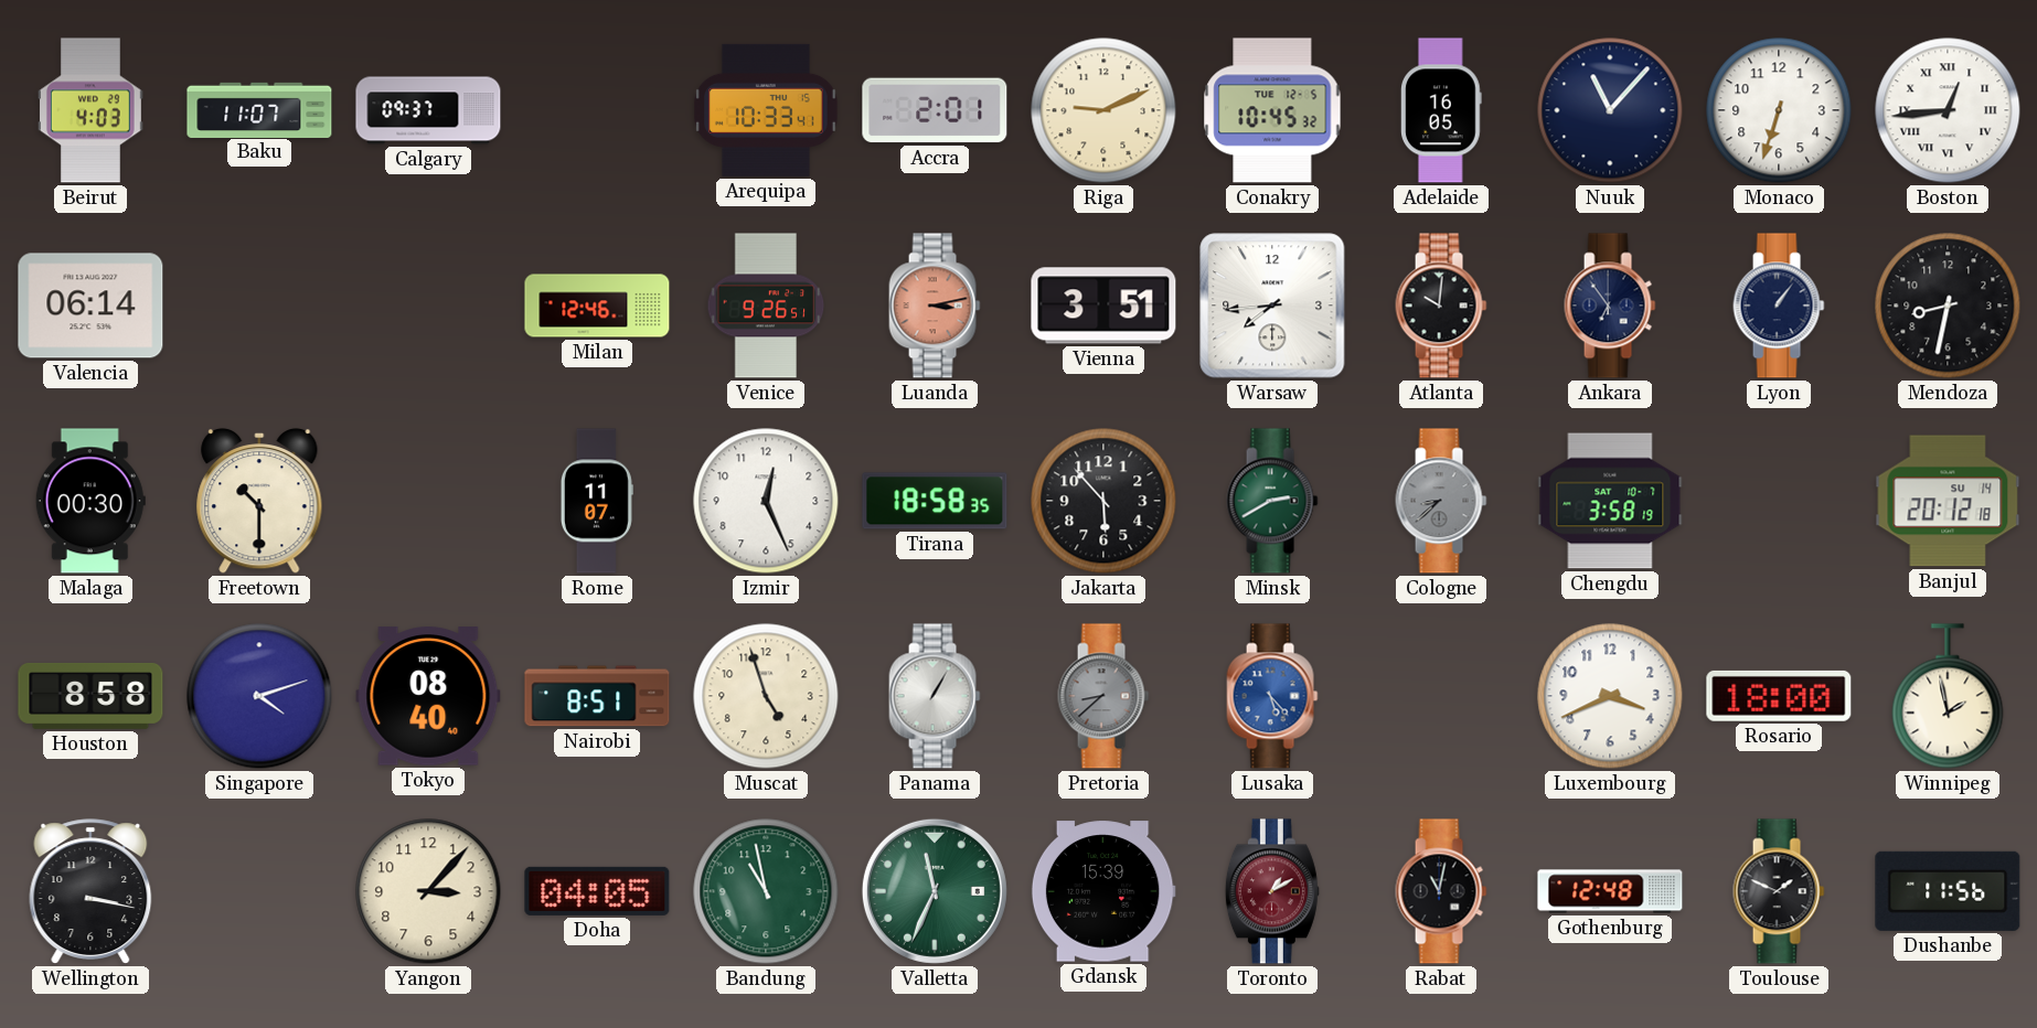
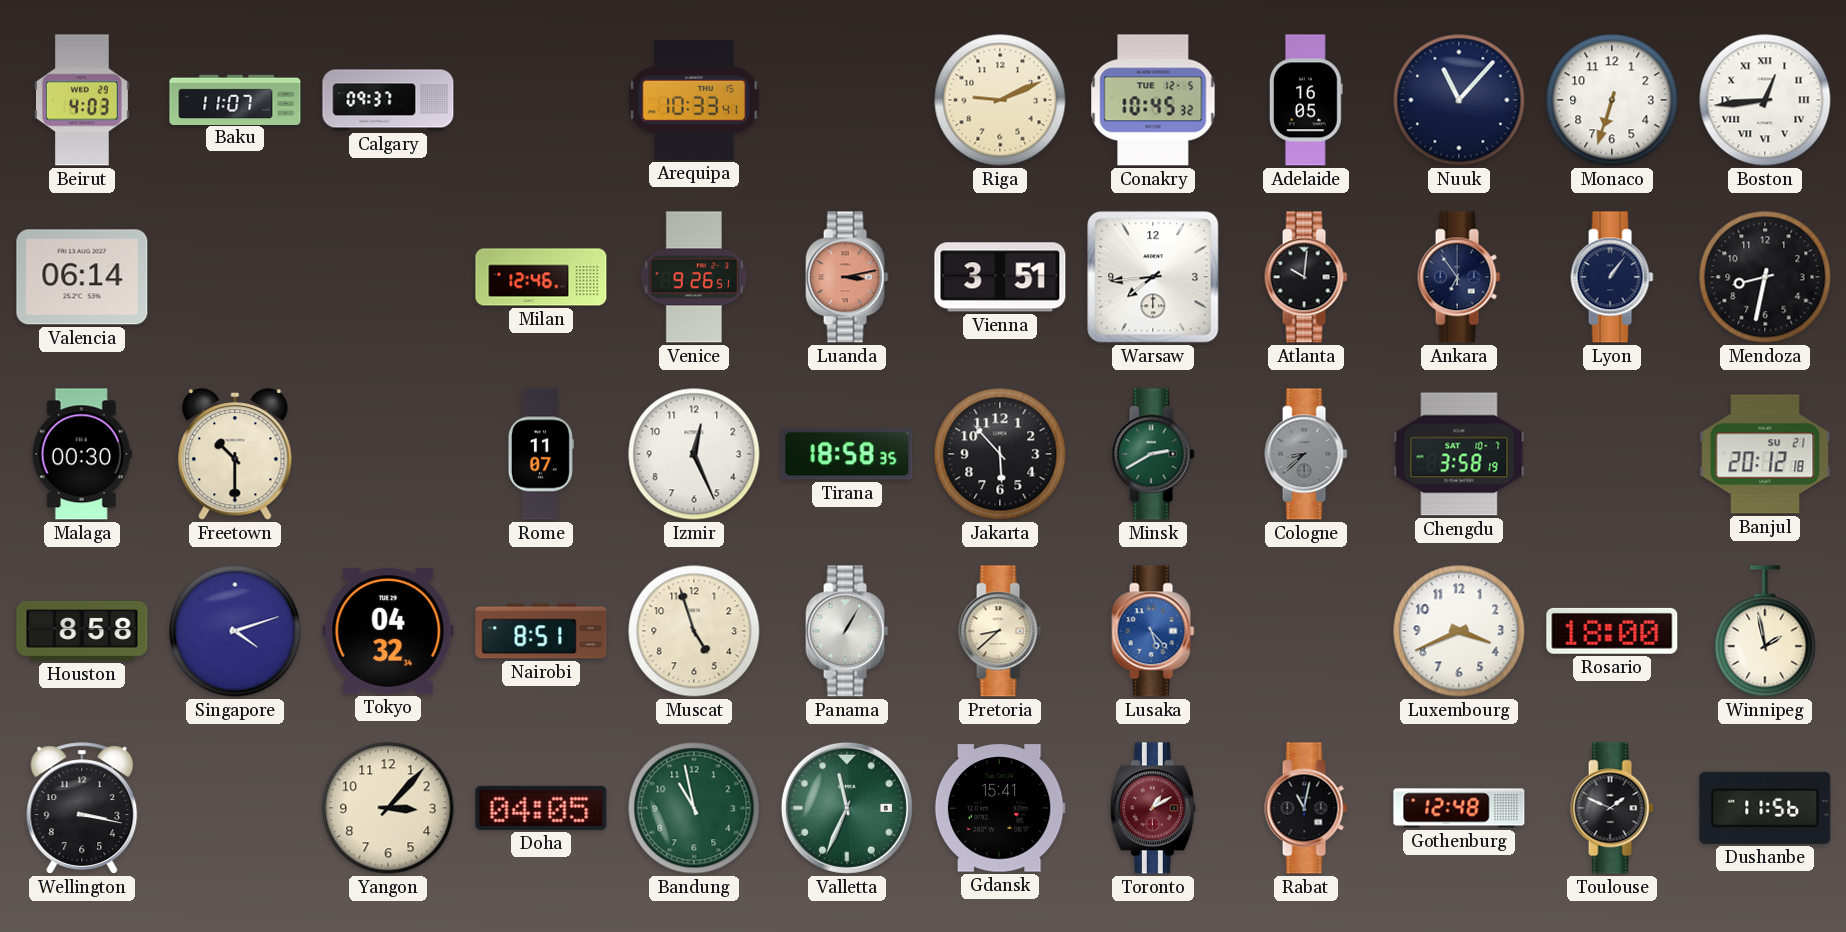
Accra: 2:01 -> none
Banjul date: SU 14 -> SU 21
Tokyo: 08:40 -> 04:32
Pretoria dial: grey -> cream
Gdansk: 15:39 -> 15:41
